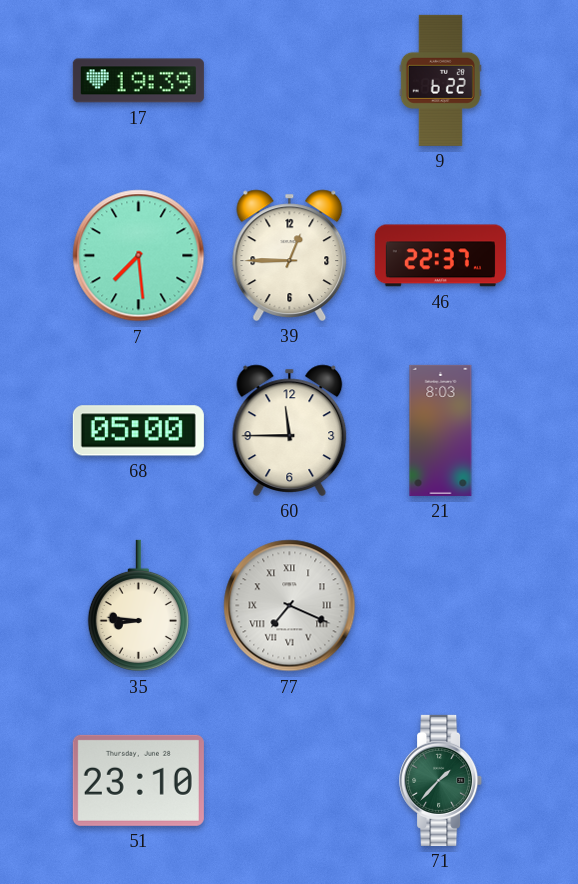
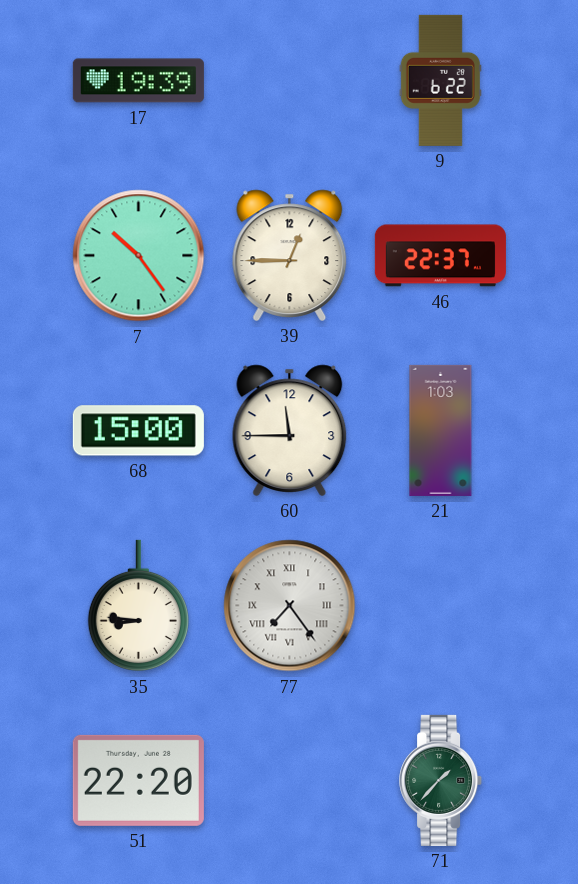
7: 7:29 -> 10:24
68: 05:00 -> 15:00
21: 8:03 -> 1:03
77: 7:19 -> 7:24
51: 23:10 -> 22:20
